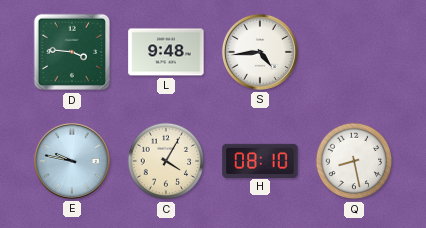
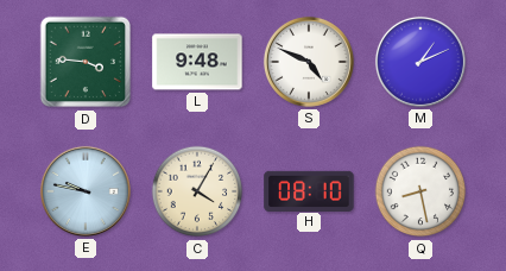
S: 4:44 -> 4:49
M: none -> 1:11
